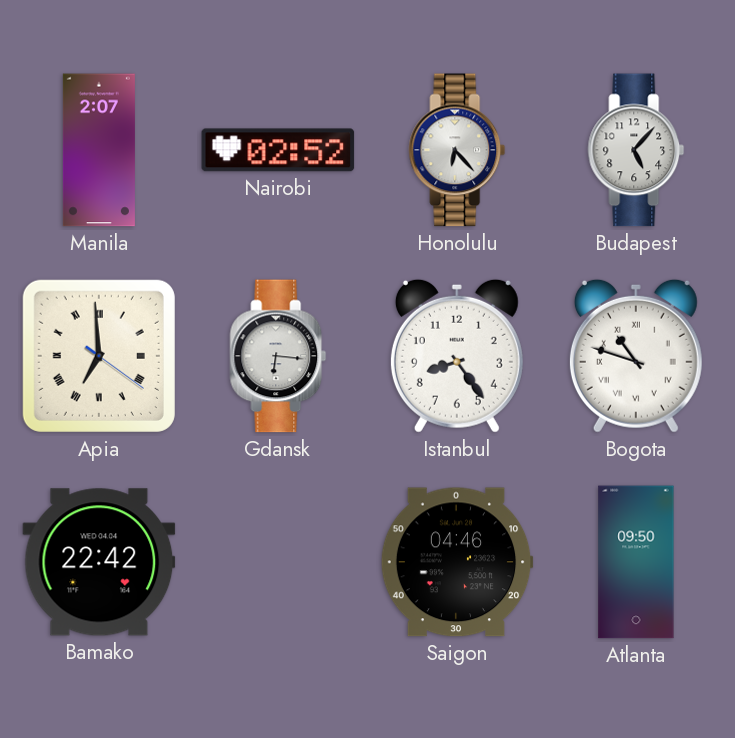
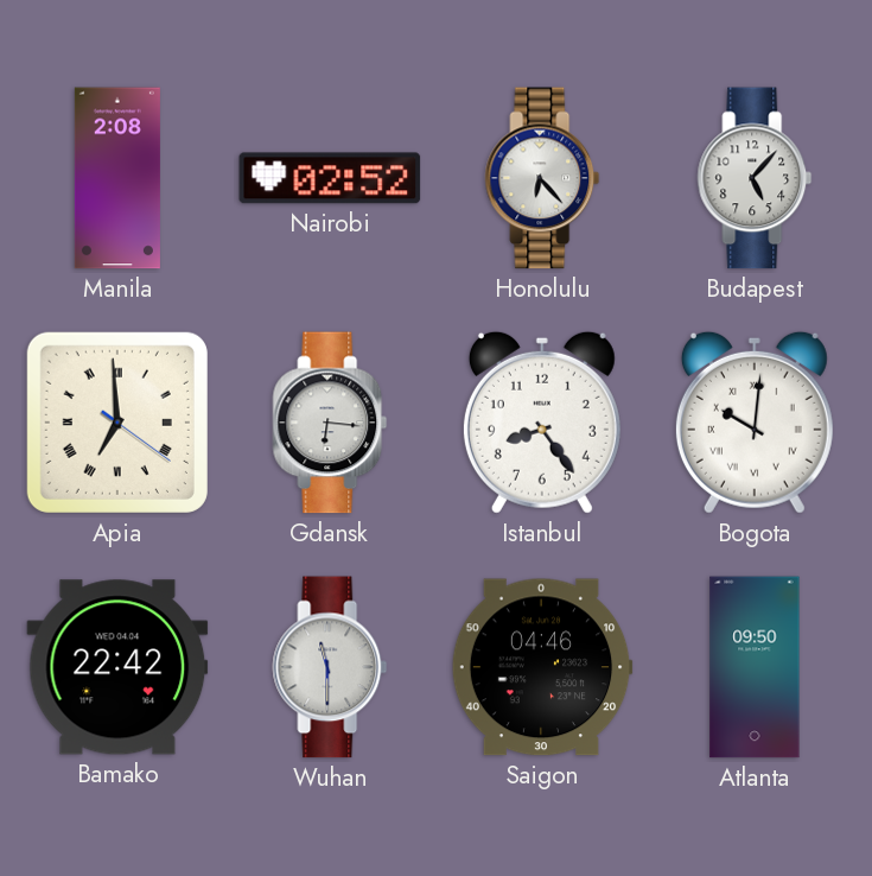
Manila: 2:07 -> 2:08
Bogota: 10:48 -> 10:01
Wuhan: none -> 11:30
